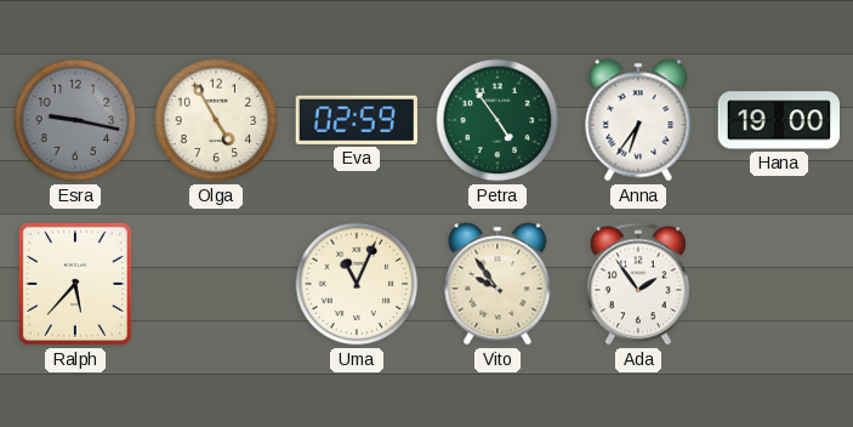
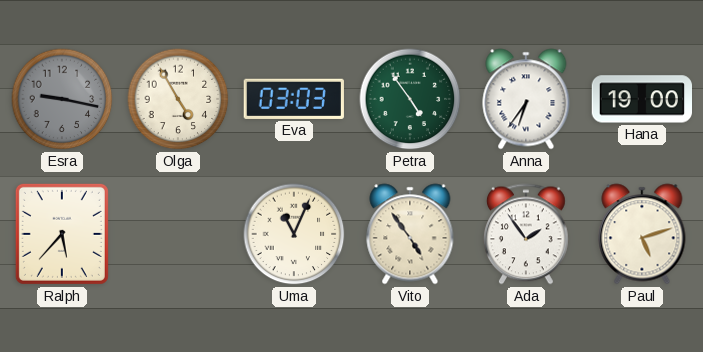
Eva: 02:59 -> 03:03
Vito: 9:54 -> 4:54
Paul: none -> 5:12
